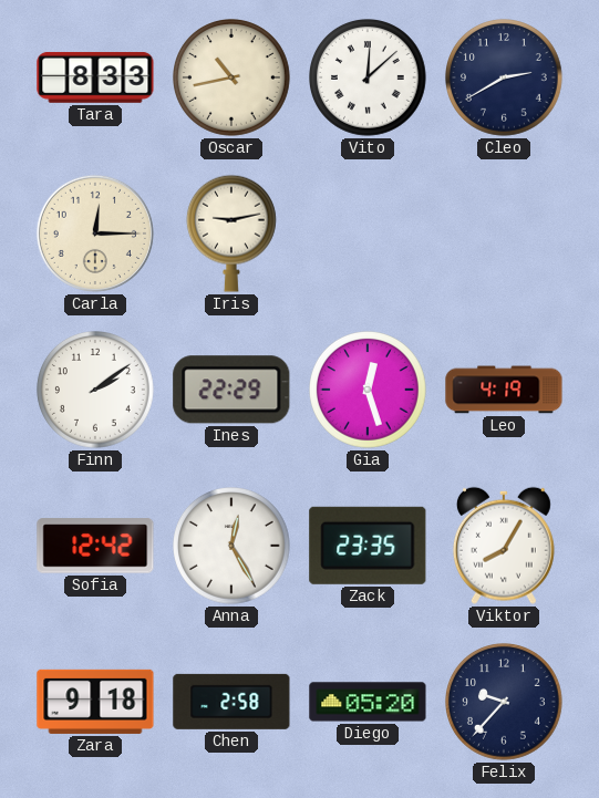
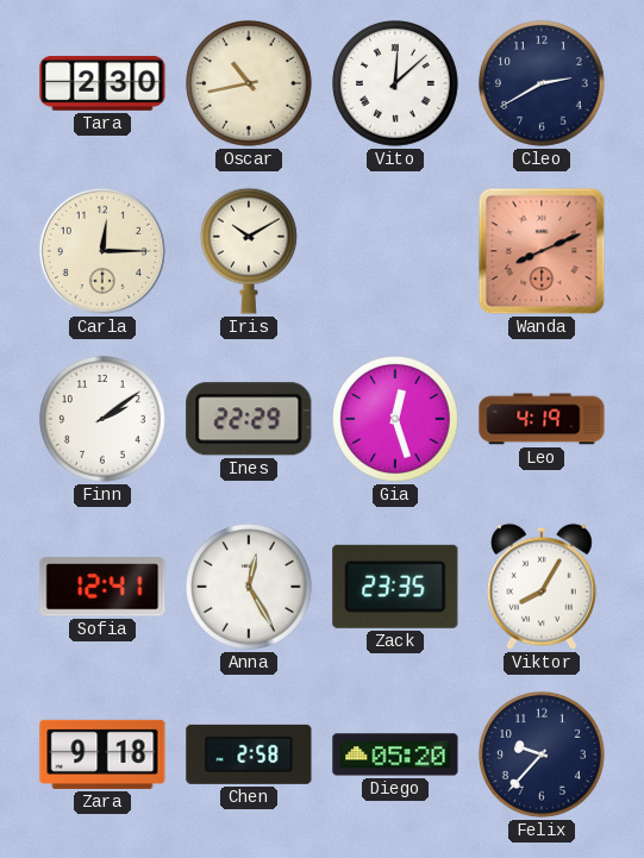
Tara: 8:33 -> 2:30
Iris: 9:13 -> 10:10
Wanda: none -> 8:11
Sofia: 12:42 -> 12:41
